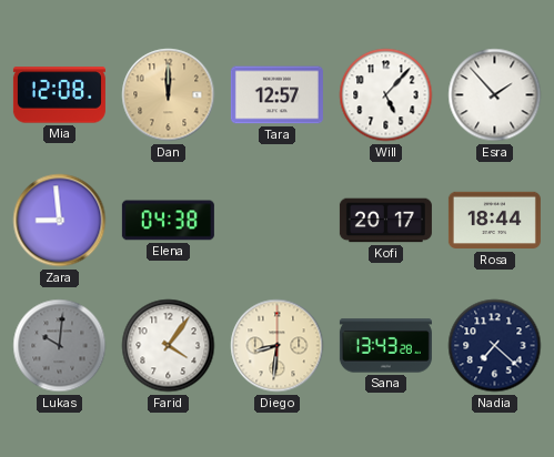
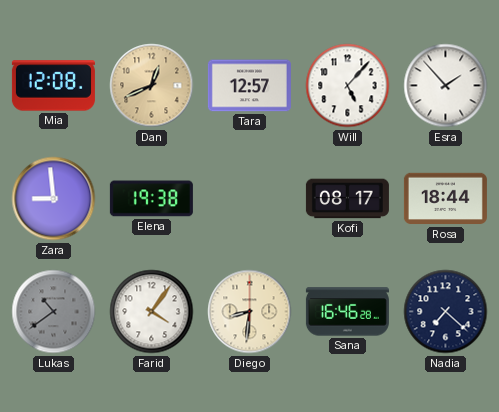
Dan: 12:00 -> 12:41
Elena: 04:38 -> 19:38
Kofi: 20:17 -> 08:17
Lukas: 10:01 -> 10:39
Sana: 13:43 -> 16:46
